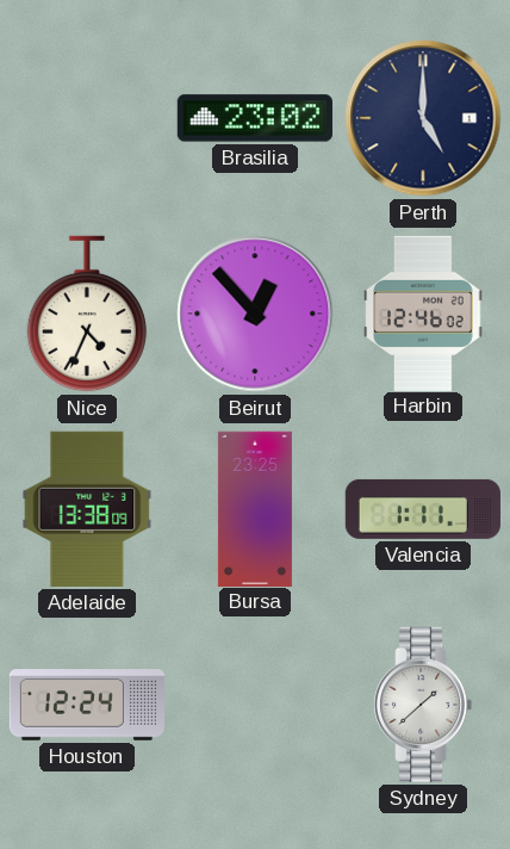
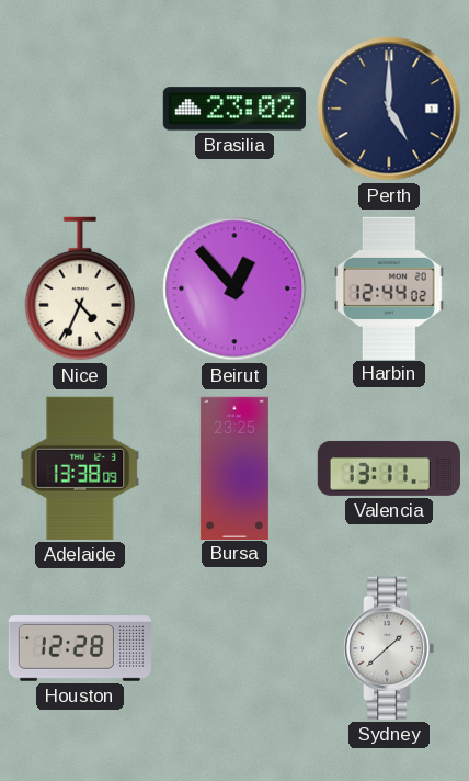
Harbin: 12:46 -> 12:44
Valencia: 1:11 -> 13:11
Houston: 12:24 -> 12:28
